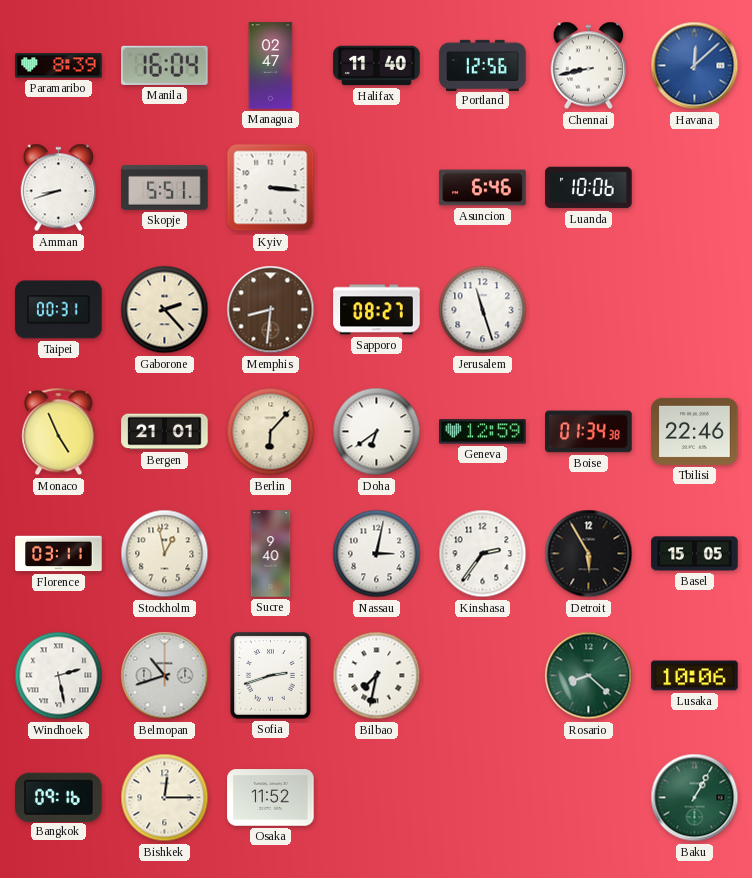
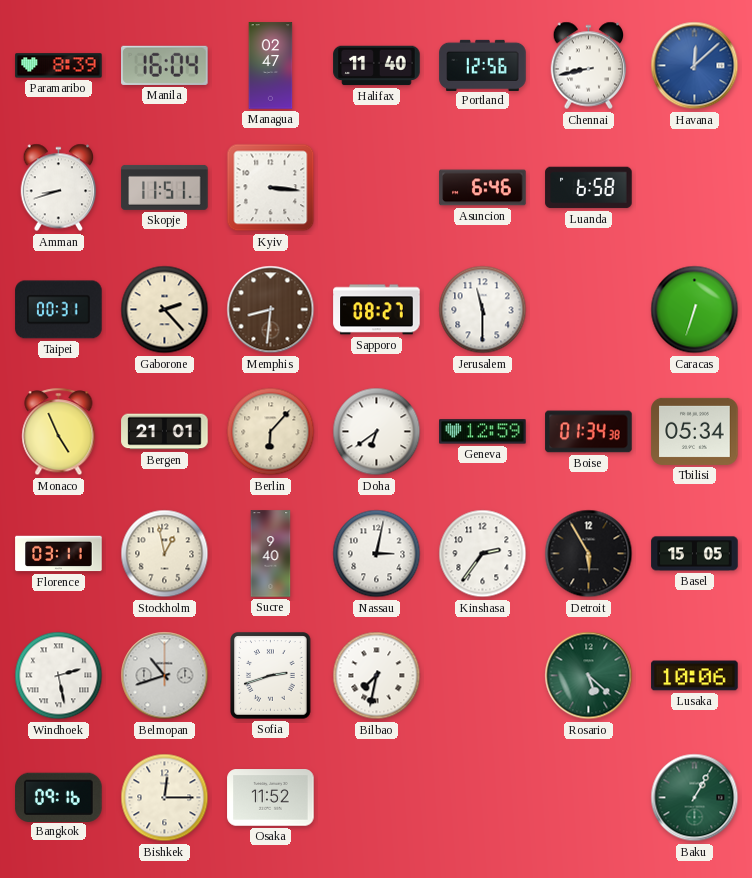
Skopje: 5:51 -> 11:51
Luanda: 10:06 -> 6:58
Jerusalem: 11:27 -> 11:30
Caracas: none -> 6:33
Tbilisi: 22:46 -> 05:34
Rosario: 8:22 -> 5:22
